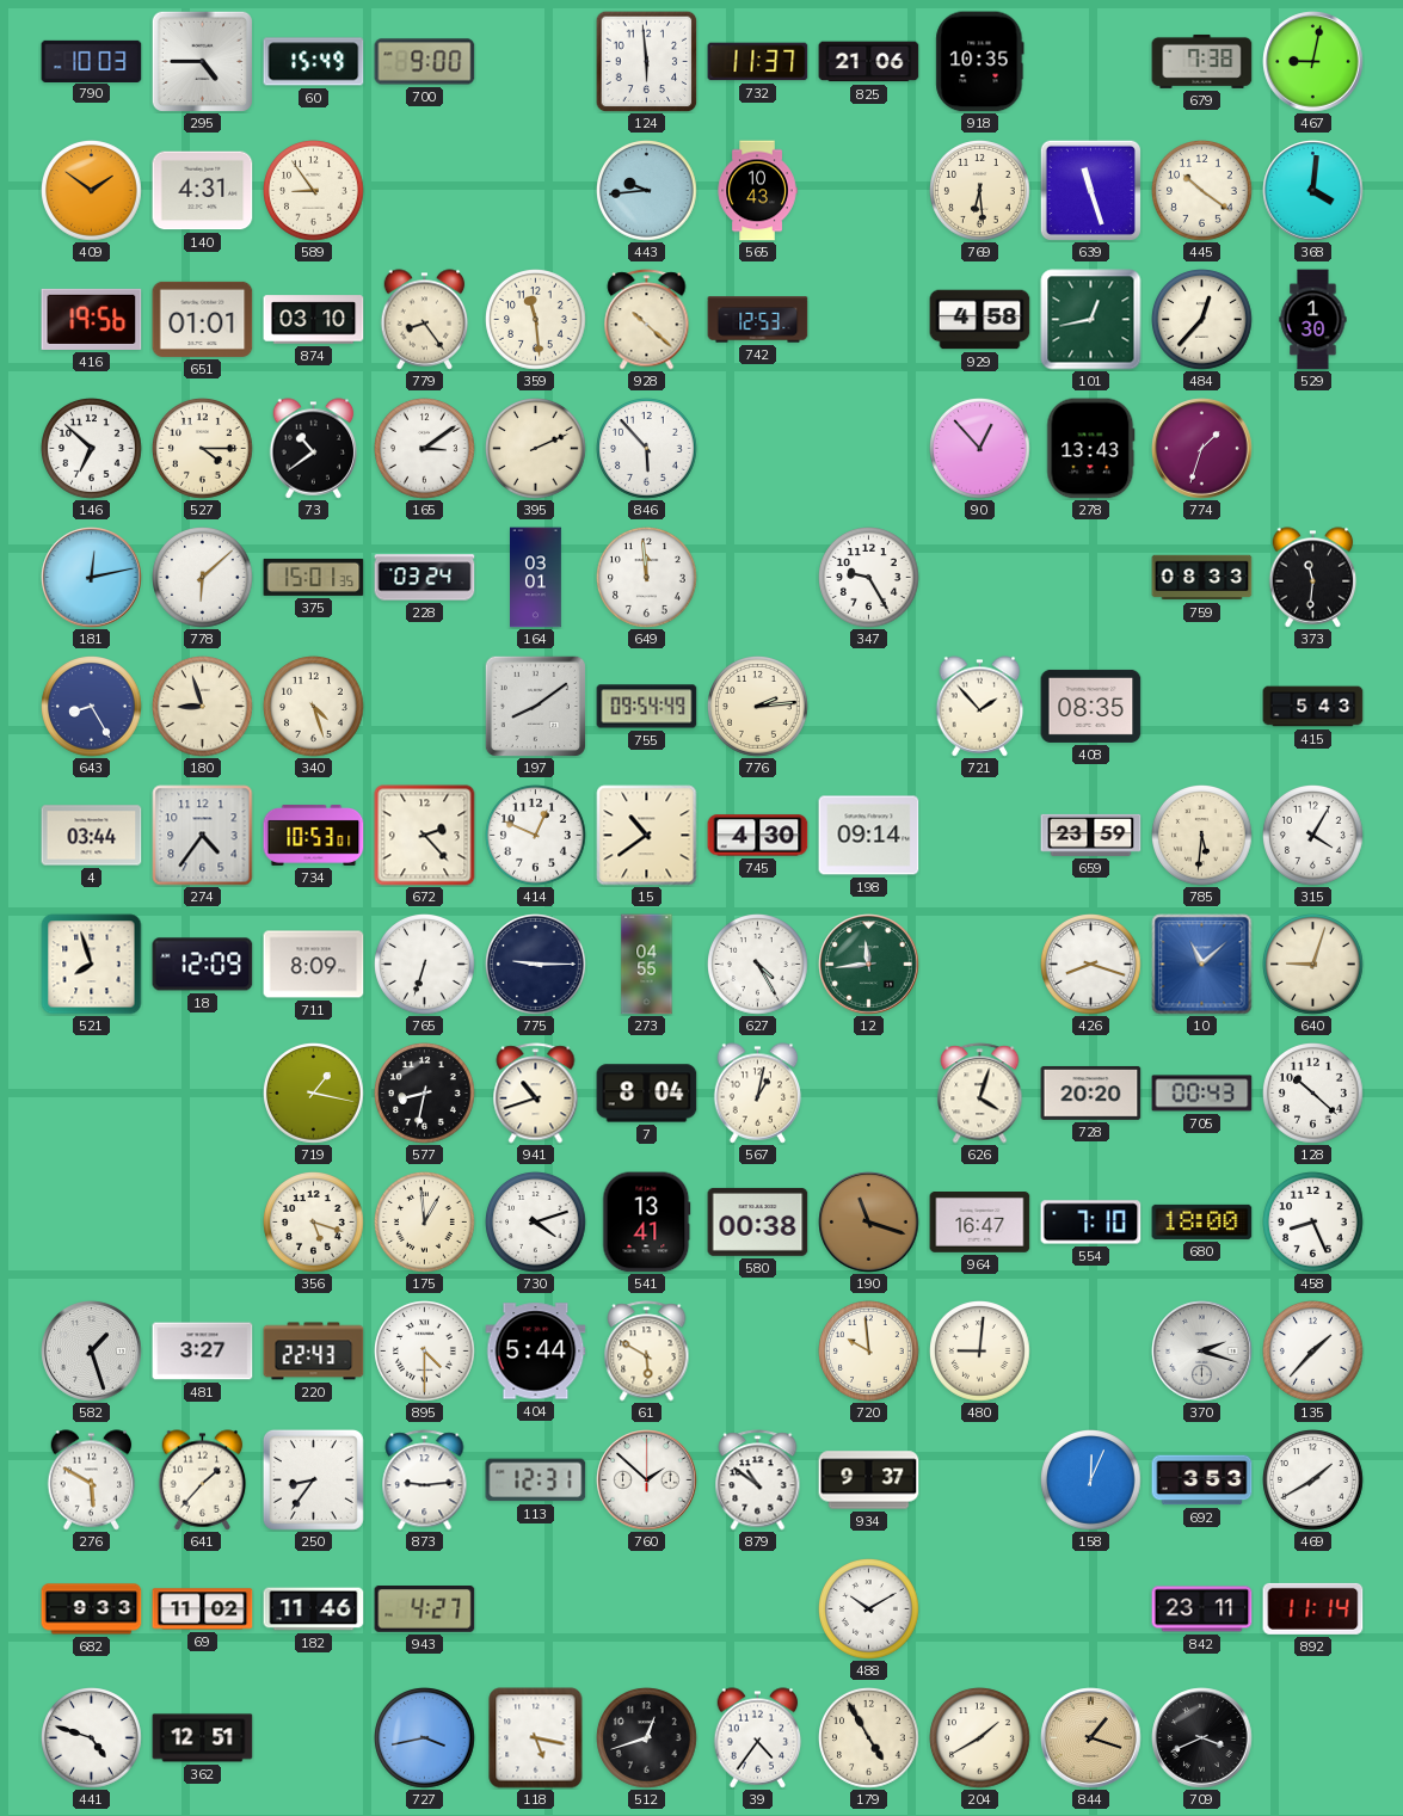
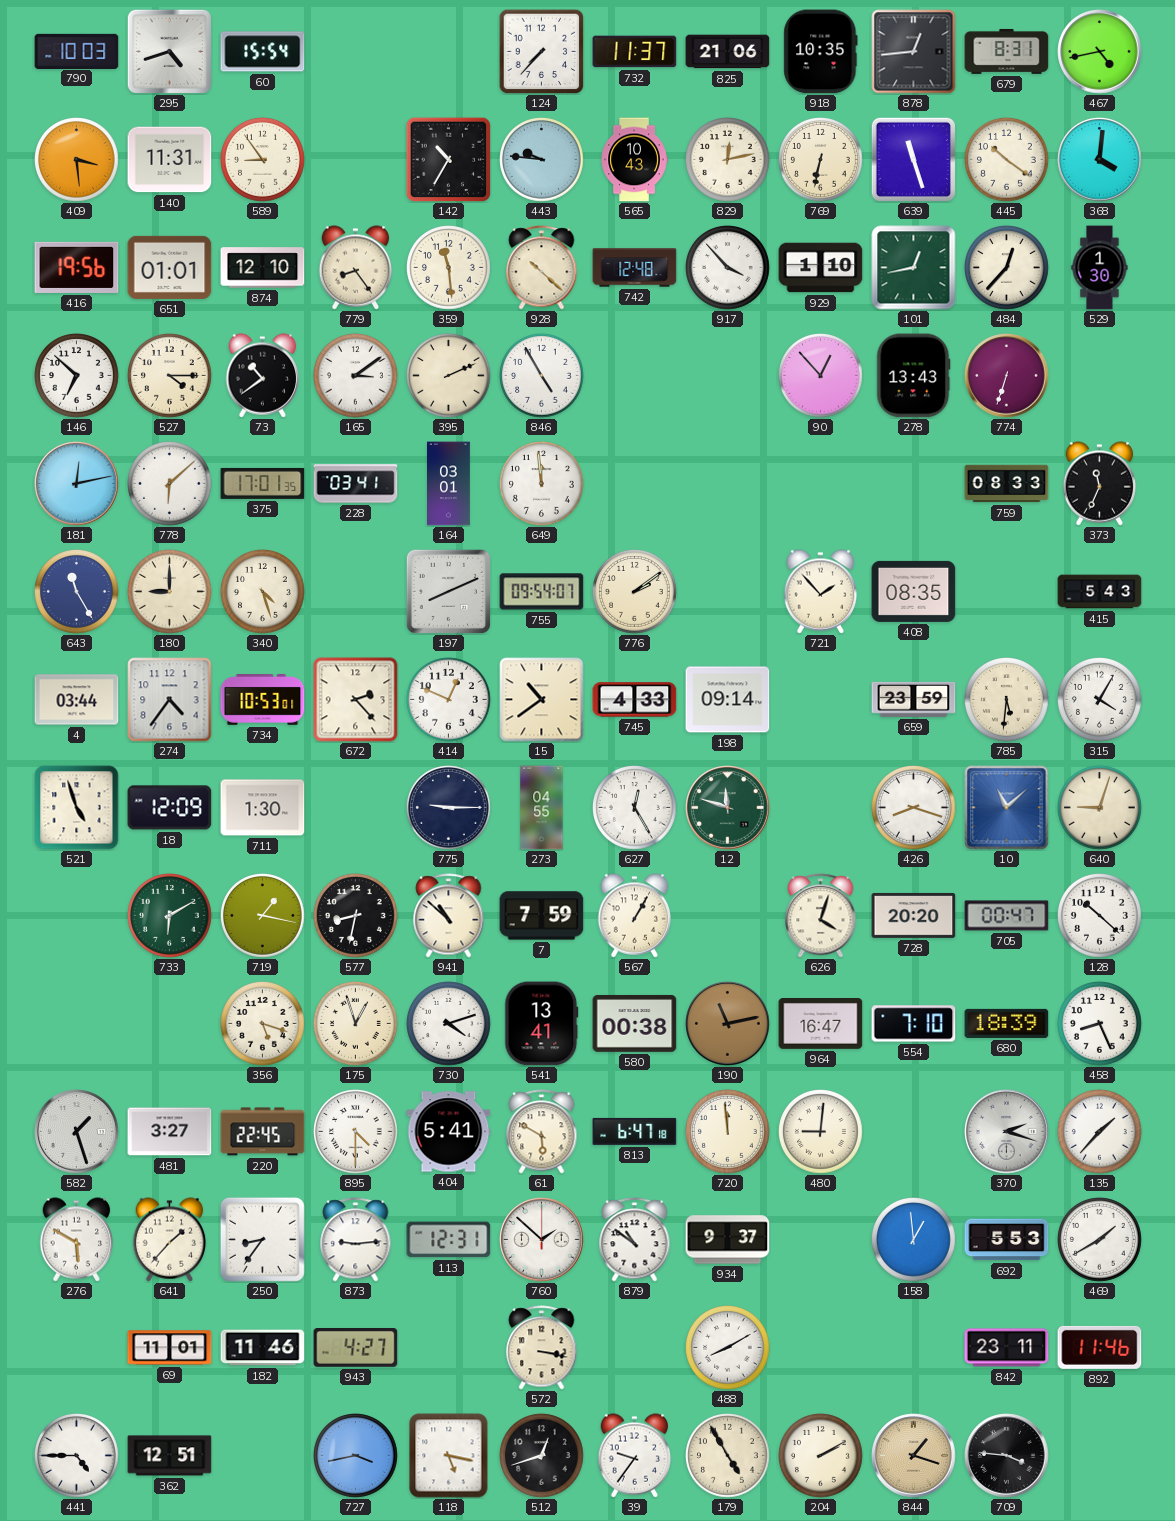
295: 4:45 -> 4:42
60: 15:49 -> 15:54
700: 9:00 -> none
124: 5:59 -> 7:37
878: none -> 12:44
679: 7:38 -> 8:31
467: 9:02 -> 4:43
409: 1:51 -> 3:29
140: 4:31 -> 11:31
142: none -> 10:35
443: 9:44 -> 9:46
829: none -> 12:13
769: 6:29 -> 6:32
874: 03:10 -> 12:10
742: 12:53 -> 12:48
917: none -> 3:53
929: 4:58 -> 1:10
846: 5:53 -> 4:55
774: 1:33 -> 6:33
375: 15:01 -> 17:01
228: 03:24 -> 03:41
347: 9:25 -> none
373: 11:31 -> 11:34
643: 8:25 -> 11:25
180: 8:57 -> 9:00
197: 8:09 -> 8:11
755: 09:54:49 -> 09:54:07
776: 2:14 -> 2:09
745: 4:30 -> 4:33
521: 7:57 -> 4:57
711: 8:09 -> 1:30
765: 6:33 -> none
627: 4:25 -> 12:25
12: 11:44 -> 11:48
733: none -> 6:10
941: 10:42 -> 10:52
7: 8:04 -> 7:59
567: 1:02 -> 1:05
705: 00:43 -> 00:47
175: 12:59 -> 12:57
190: 11:18 -> 11:13
680: 18:00 -> 18:39
220: 22:43 -> 22:45
404: 5:44 -> 5:41
813: none -> 6:47
720: 9:59 -> 11:59
158: 12:04 -> 12:59
692: 3:53 -> 5:53
682: 9:33 -> none
69: 11:02 -> 11:01
572: none -> 3:17
488: 10:10 -> 8:10
892: 11:14 -> 11:46
441: 4:48 -> 4:45
39: 4:36 -> 9:36
204: 1:40 -> 2:10
709: 3:41 -> 3:46
